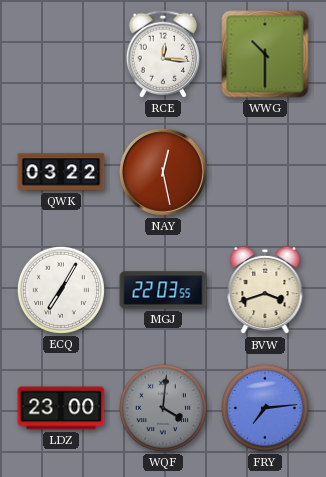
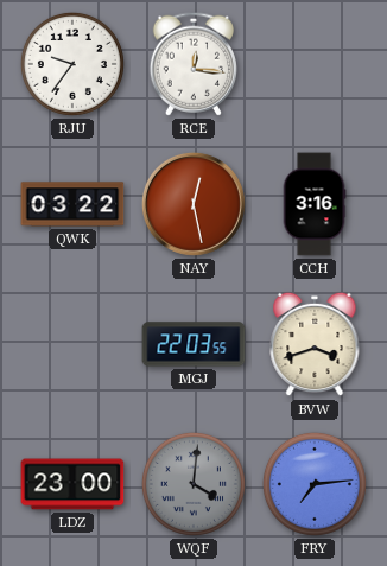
RJU: none -> 9:36
WWG: 10:30 -> none
CCH: none -> 3:16
ECQ: 7:05 -> none
